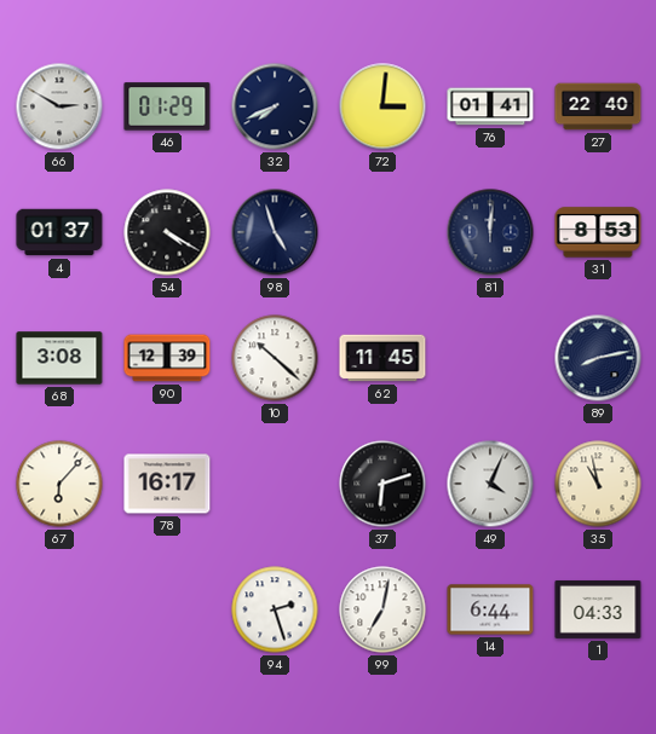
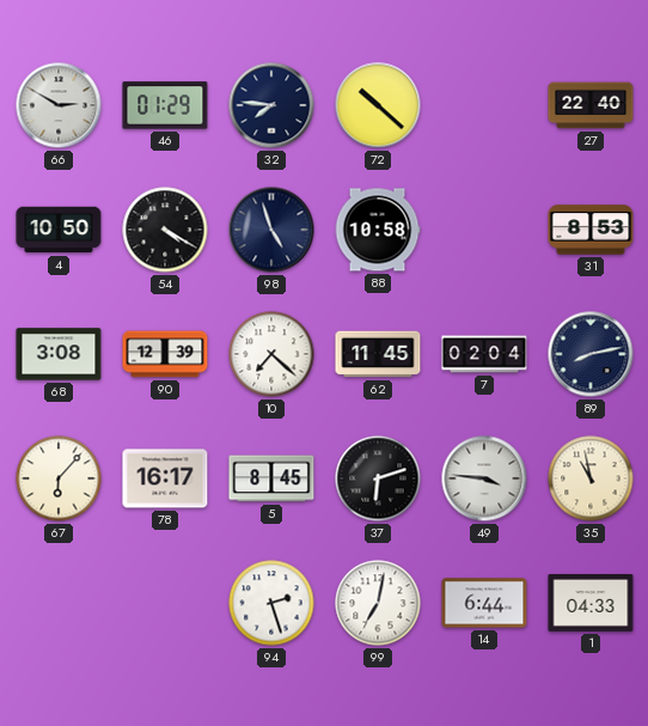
32: 7:41 -> 7:46
72: 3:01 -> 10:22
76: 01:41 -> none
4: 01:37 -> 10:50
88: none -> 10:58
81: 12:01 -> none
10: 10:22 -> 7:22
7: none -> 02:04
5: none -> 8:45
49: 4:04 -> 3:46
